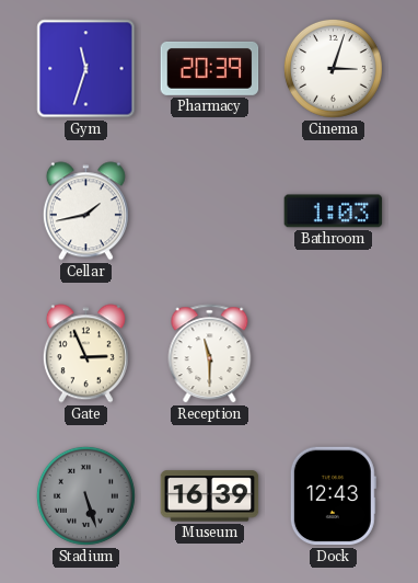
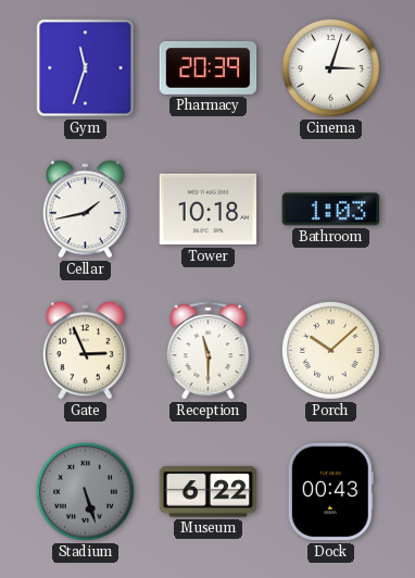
Tower: none -> 10:18
Porch: none -> 10:08
Museum: 16:39 -> 6:22
Dock: 12:43 -> 00:43
